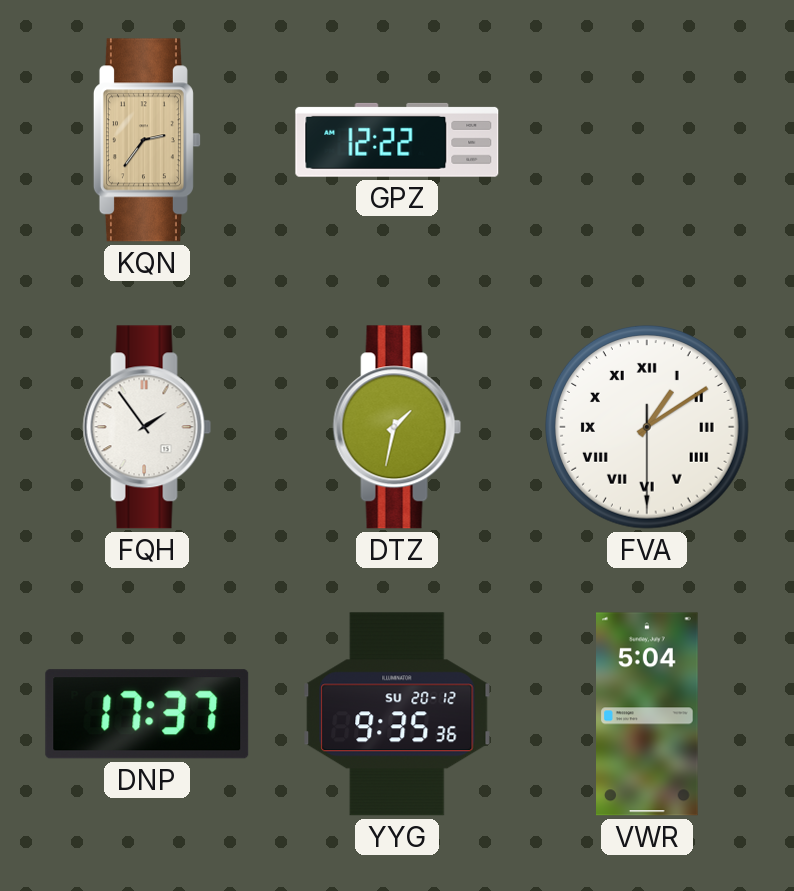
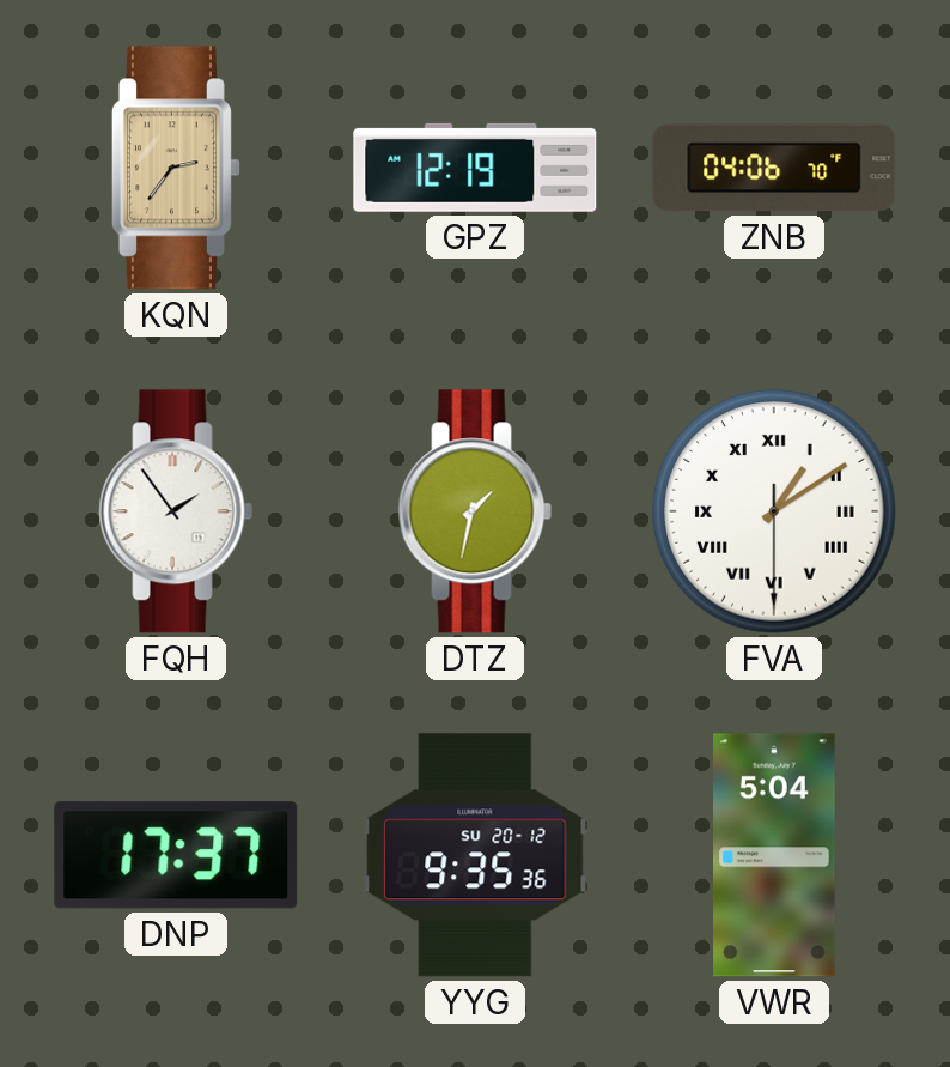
GPZ: 12:22 -> 12:19
ZNB: none -> 04:06
